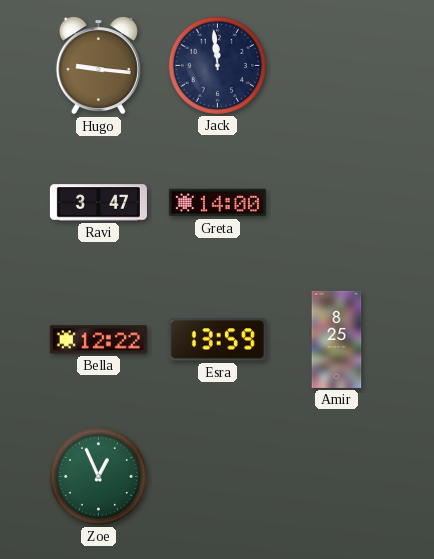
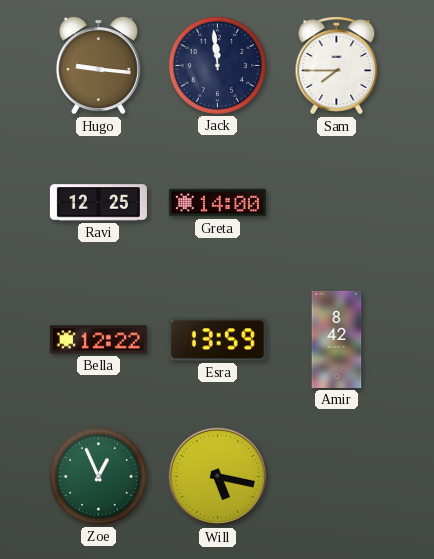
Sam: none -> 7:45
Ravi: 3:47 -> 12:25
Amir: 8:25 -> 8:42
Will: none -> 5:17
